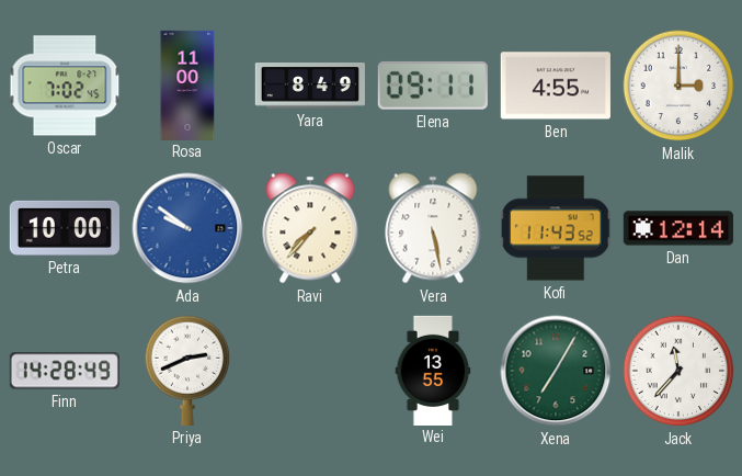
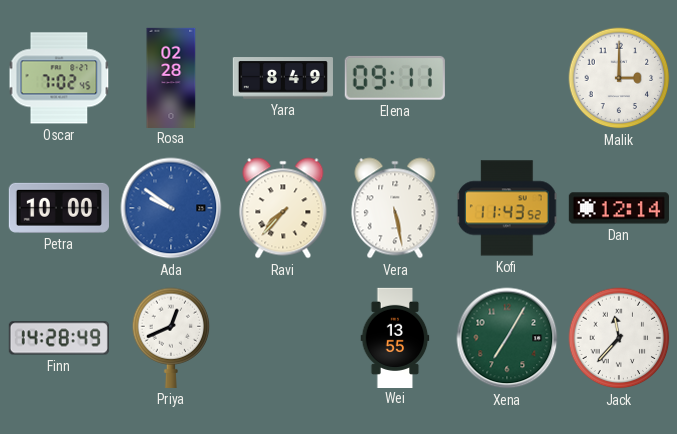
Rosa: 11:00 -> 02:28
Ben: 4:55 -> none
Priya: 2:41 -> 12:41
